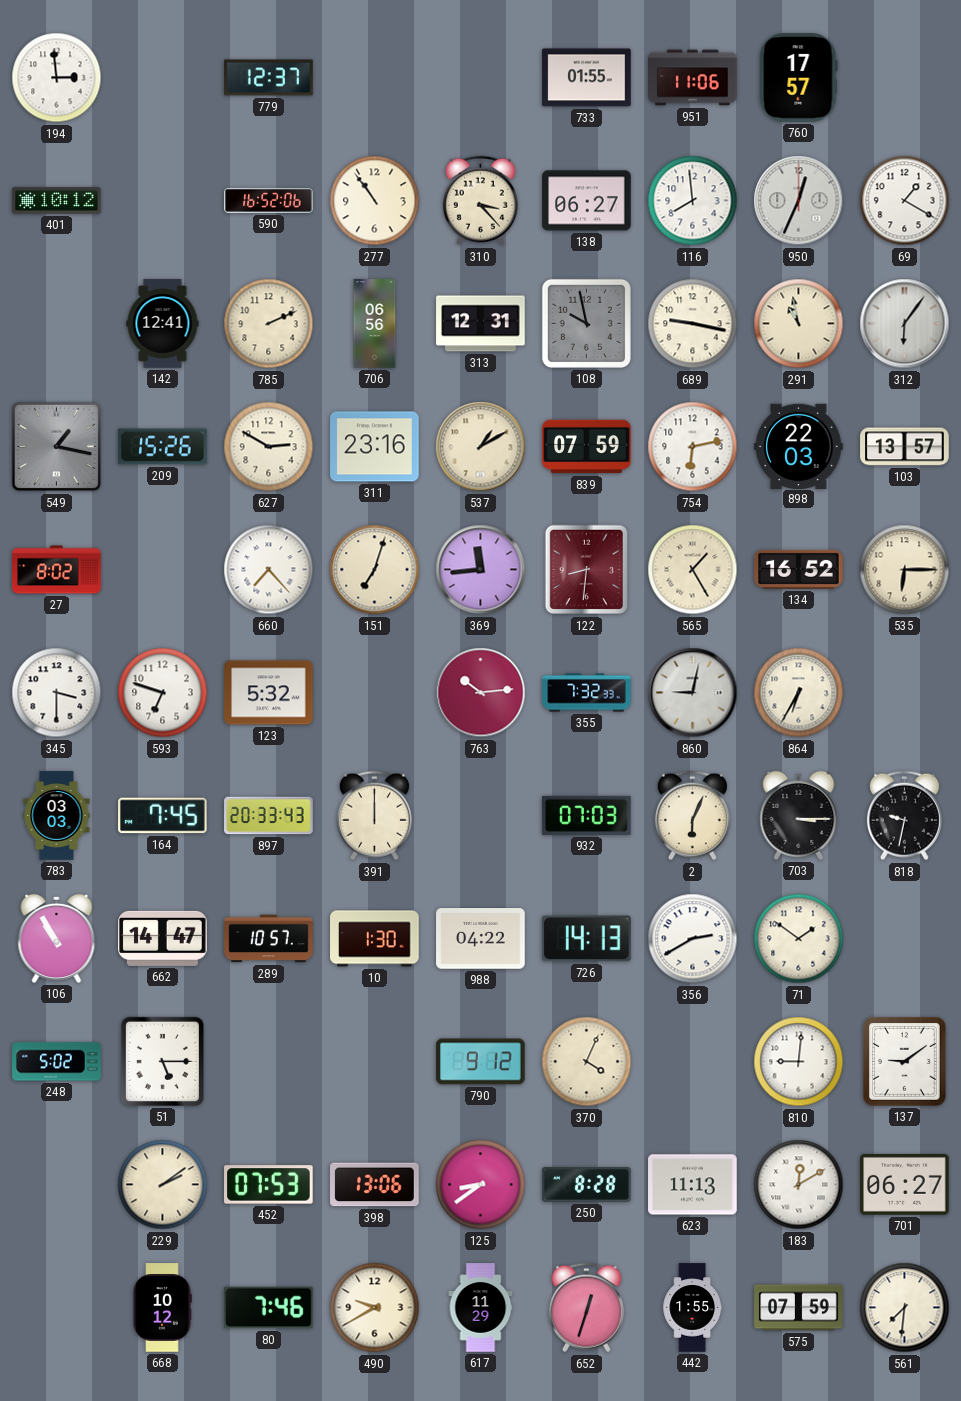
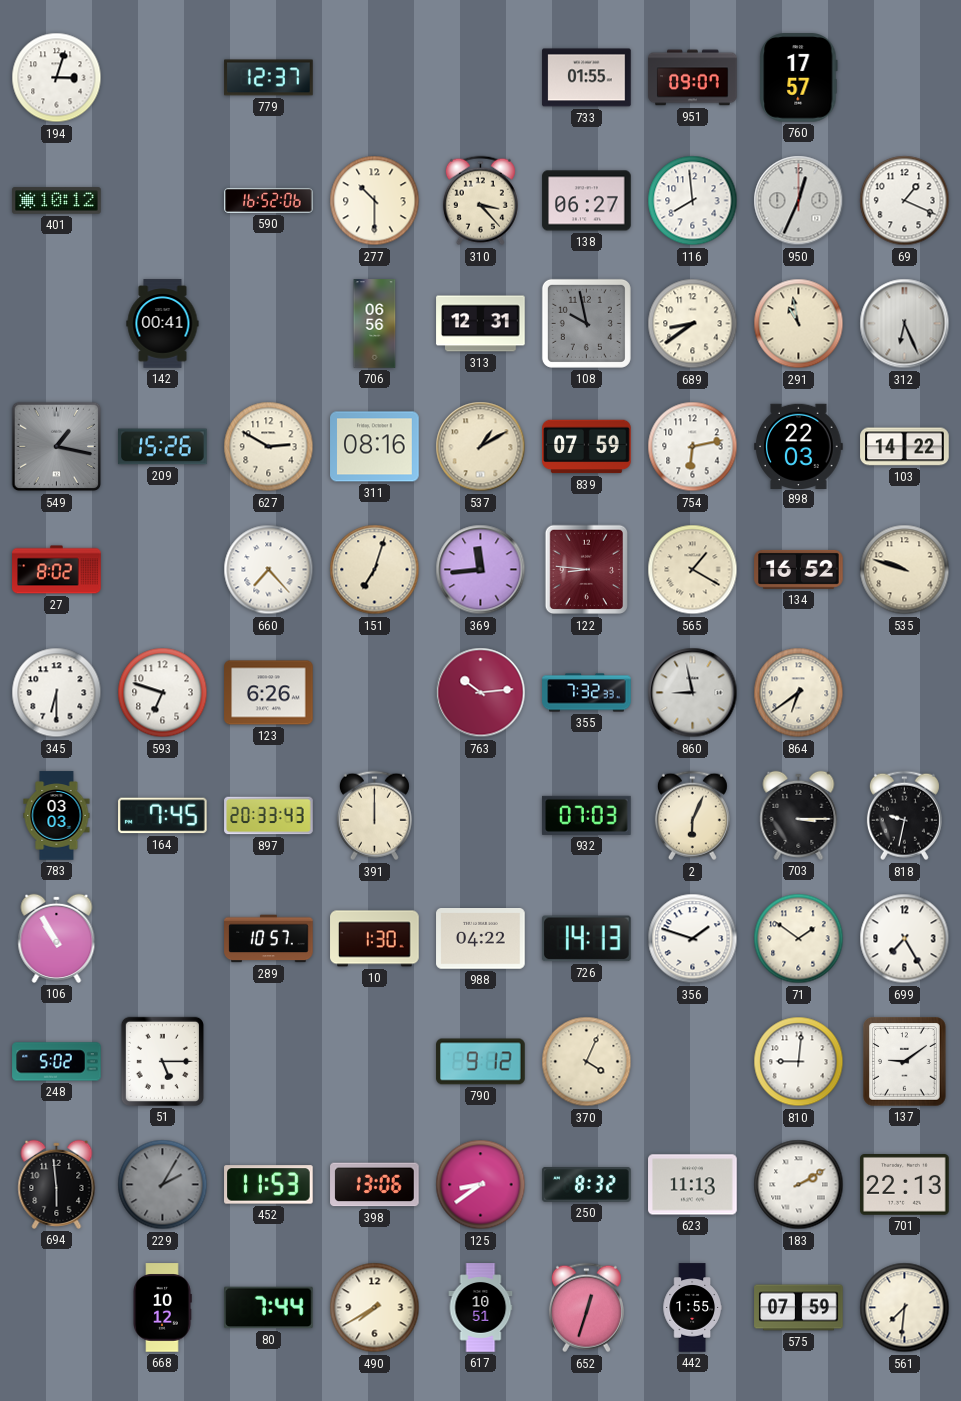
194: 2:59 -> 3:03
951: 11:06 -> 09:07
277: 10:54 -> 10:30
69: 1:20 -> 1:19
142: 12:41 -> 00:41
785: 2:11 -> none
689: 9:17 -> 8:39
312: 6:06 -> 6:26
311: 23:16 -> 08:16
103: 13:57 -> 14:22
122: 8:31 -> 8:46
565: 1:25 -> 1:20
535: 6:15 -> 9:48
345: 3:30 -> 6:30
123: 5:32 -> 6:26
860: 9:02 -> 8:58
864: 6:35 -> 6:39
662: 14:47 -> none
356: 2:40 -> 1:48
699: none -> 7:25
694: none -> 5:59
229: 2:09 -> 2:05
229 dial: cream -> grey
452: 07:53 -> 11:53
250: 8:28 -> 8:32
183: 12:10 -> 2:10
701: 06:27 -> 22:13
80: 7:46 -> 7:44
490: 9:40 -> 7:40
617: 11:29 -> 10:51
